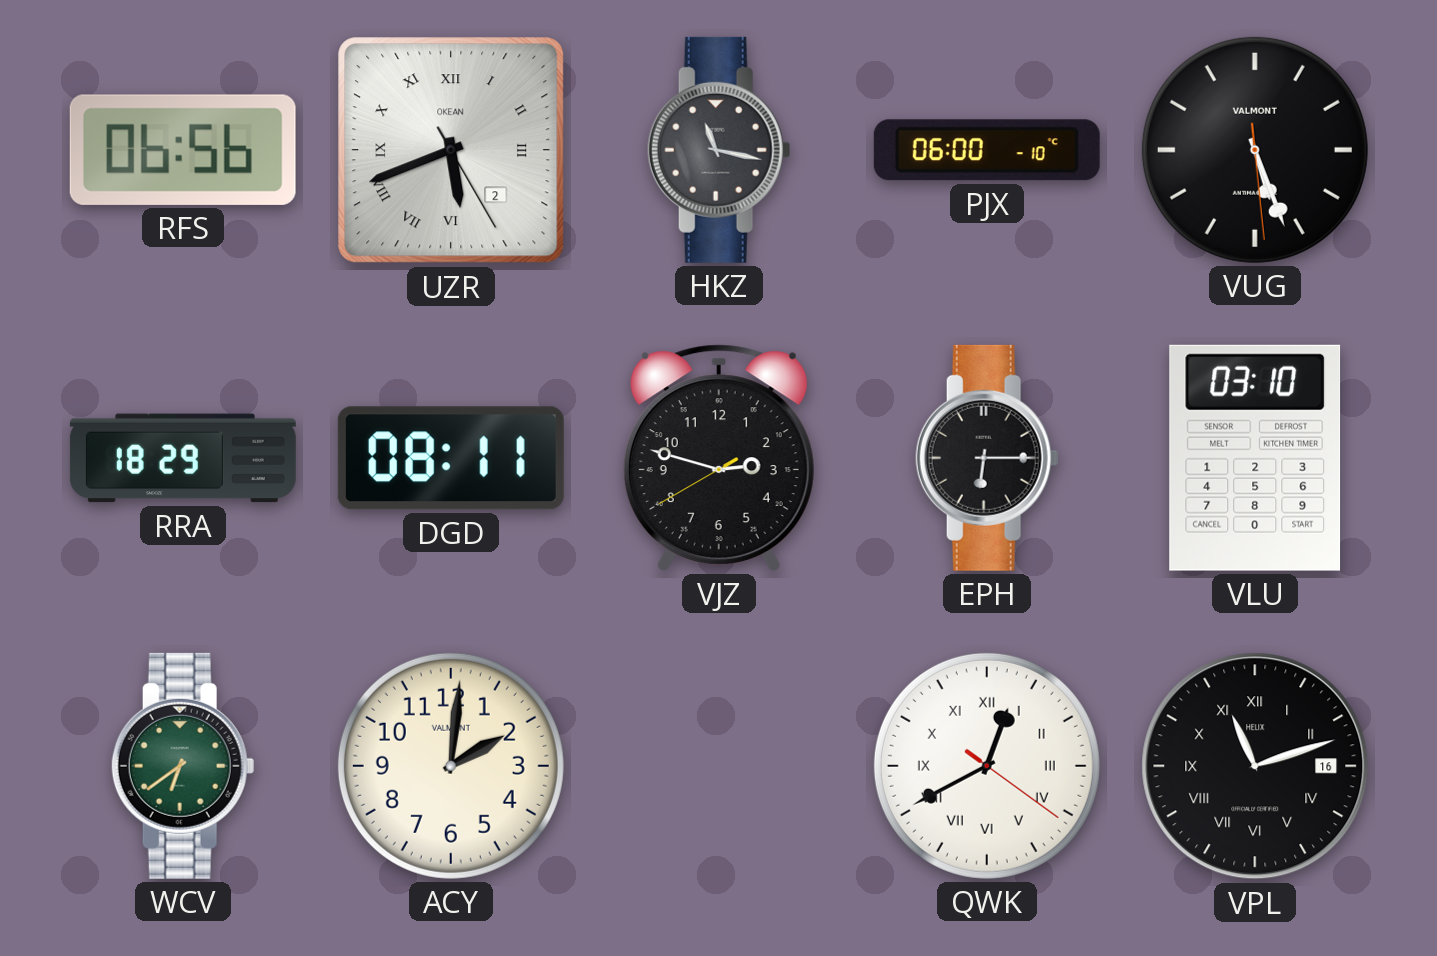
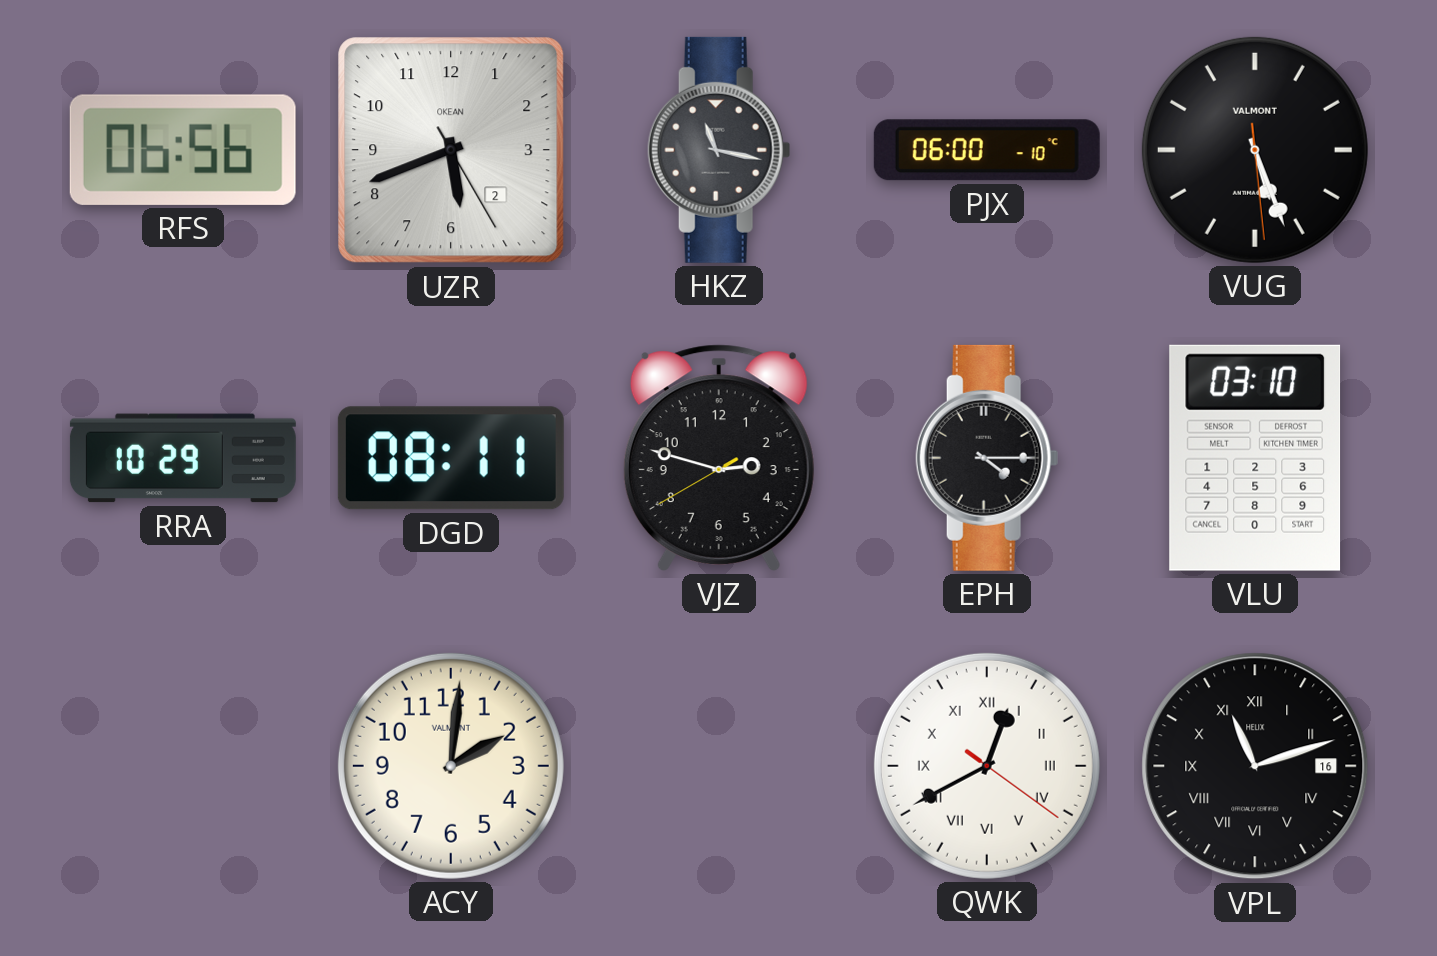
UZR numerals: Roman -> Arabic
RRA: 18:29 -> 10:29
EPH: 6:15 -> 4:15
WCV: 6:39 -> none
